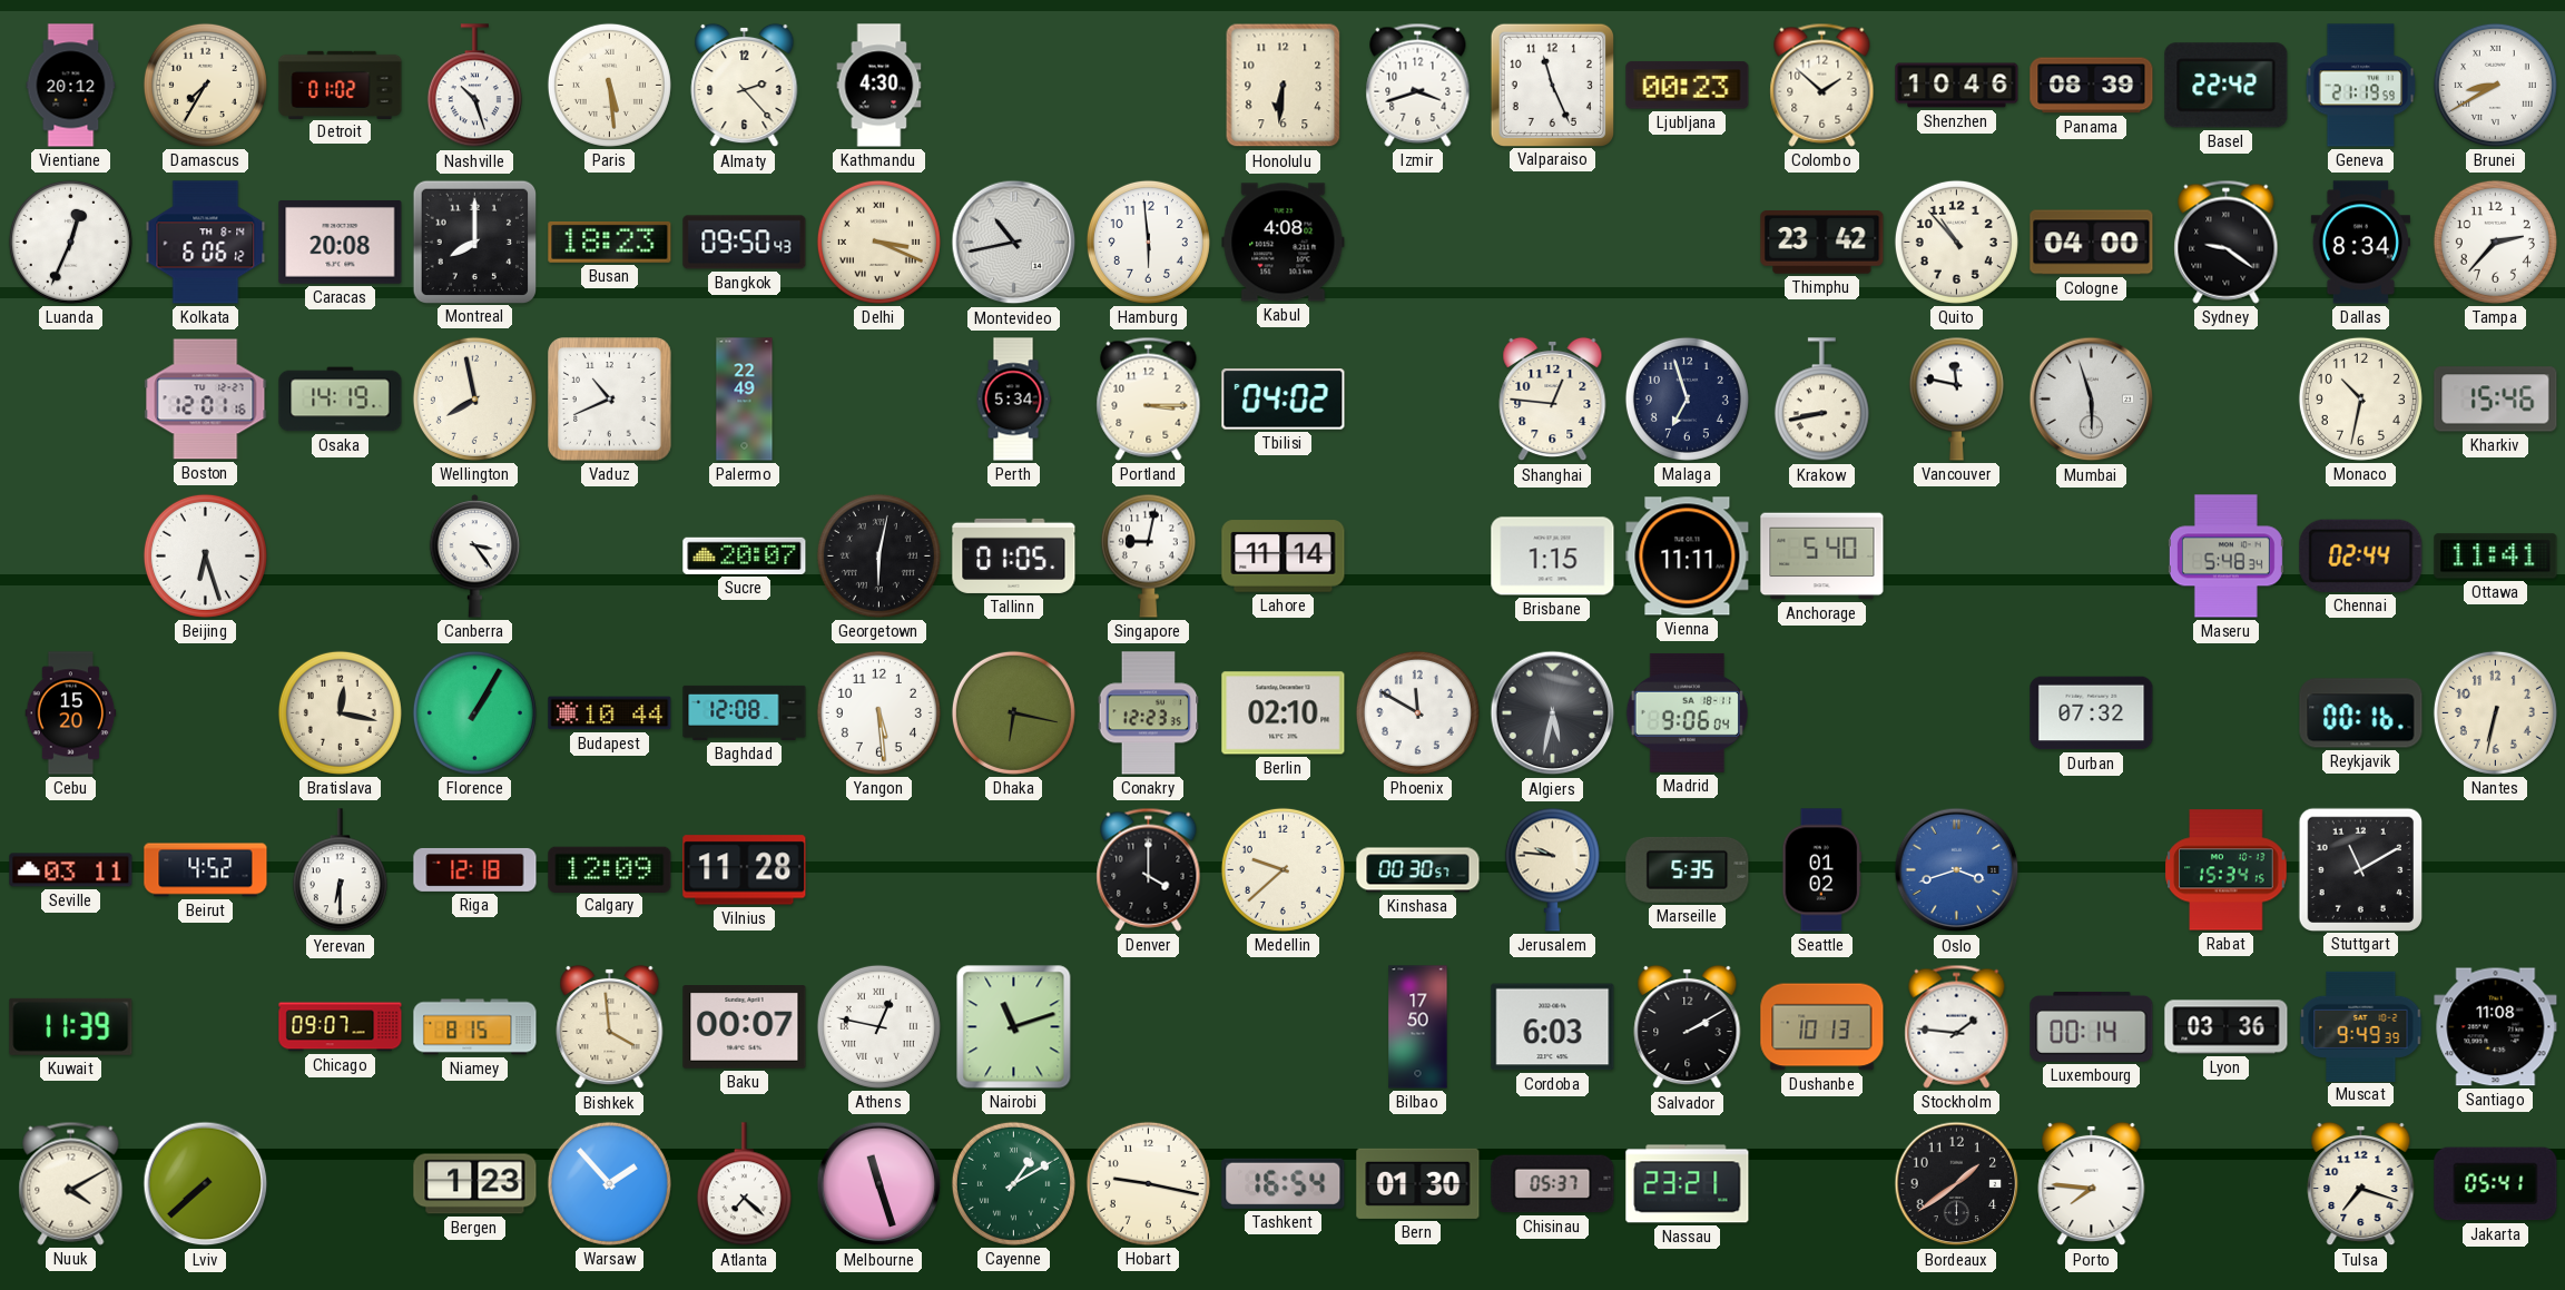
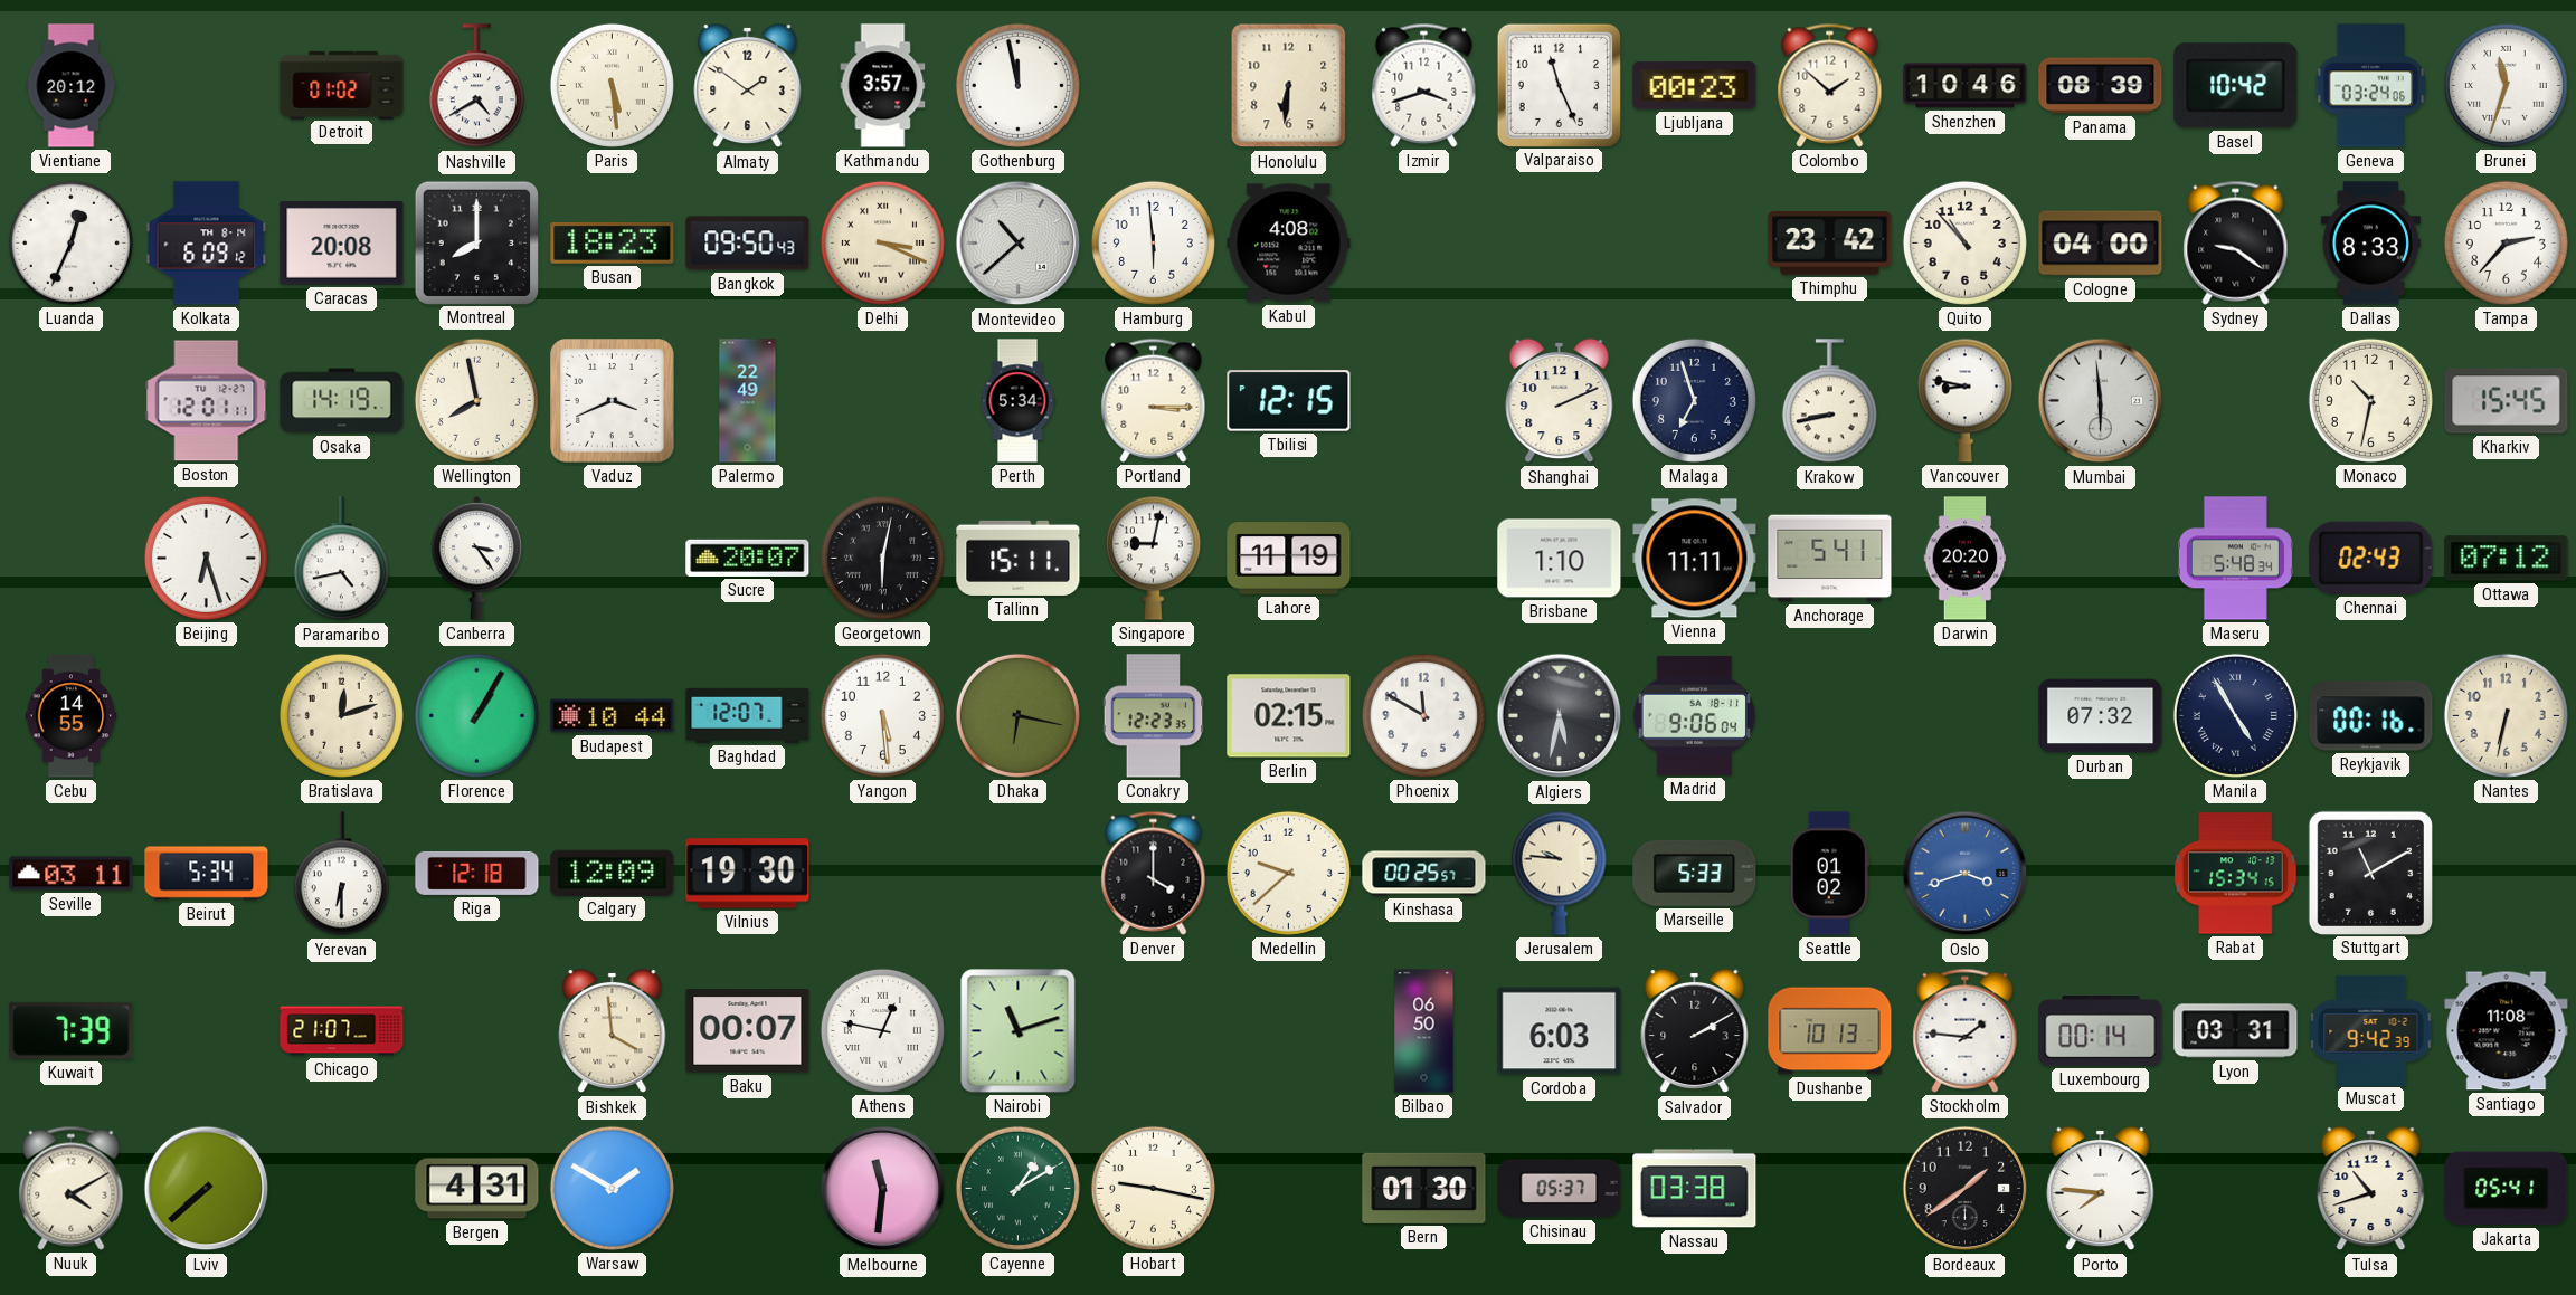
Damascus: 7:35 -> none
Nashville: 10:27 -> 4:40
Almaty: 2:23 -> 1:51
Kathmandu: 4:30 -> 3:57
Gothenburg: none -> 11:58
Basel: 22:42 -> 10:42
Geneva: 21:19 -> 03:24
Brunei: 8:40 -> 11:33
Kolkata: 6:06 -> 6:09
Montevideo: 10:43 -> 10:38
Dallas: 8:34 -> 8:33
Boston: 12:01:16 -> 12:01:11
Vaduz: 10:41 -> 3:41
Tbilisi: 04:02 -> 12:15
Shanghai: 12:46 -> 2:11
Vancouver: 11:47 -> 8:47
Mumbai: 5:57 -> 5:59
Kharkiv: 15:46 -> 15:45
Paramaribo: none -> 4:43
Tallinn: 01:05 -> 15:11
Lahore: 11:14 -> 11:19
Brisbane: 1:15 -> 1:10
Anchorage: 5:40 -> 5:41
Darwin: none -> 20:20
Chennai: 02:44 -> 02:43
Ottawa: 11:41 -> 07:12
Cebu: 15:20 -> 14:55
Bratislava: 12:17 -> 12:12
Baghdad: 12:08 -> 12:07
Berlin: 02:10 -> 02:15
Manila: none -> 4:55
Beirut: 4:52 -> 5:34
Vilnius: 11:28 -> 19:30
Kinshasa: 00:30 -> 00:25
Marseille: 5:35 -> 5:33
Kuwait: 11:39 -> 7:39
Chicago: 09:07 -> 21:07
Niamey: 8:15 -> none
Bilbao: 17:50 -> 06:50
Lyon: 03:36 -> 03:31
Muscat: 9:49 -> 9:42
Bergen: 1:23 -> 4:31
Warsaw: 1:53 -> 1:50
Atlanta: 7:22 -> none
Melbourne: 11:27 -> 11:31
Tashkent: 16:54 -> none
Nassau: 23:21 -> 03:38
Tulsa: 7:18 -> 10:42
